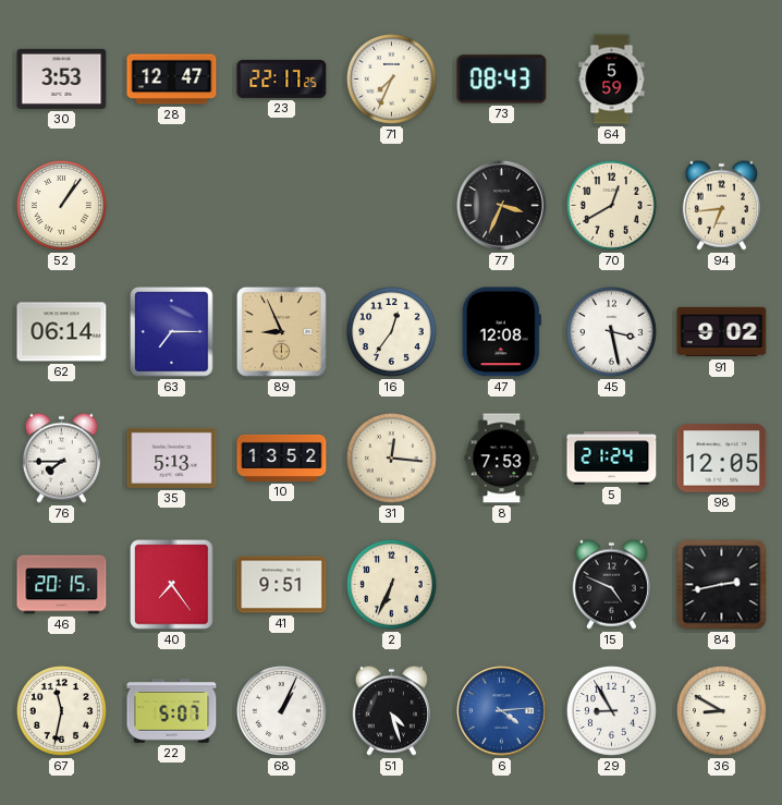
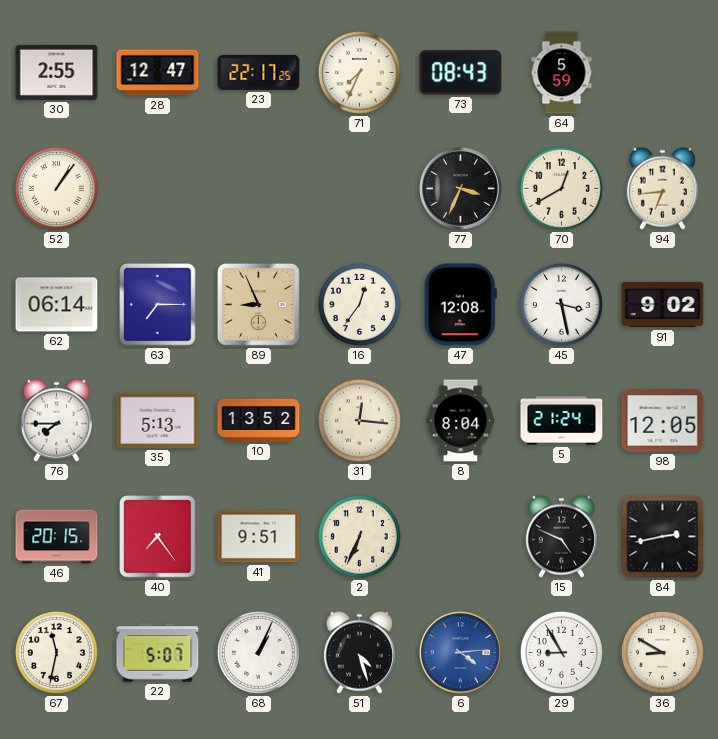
30: 3:53 -> 2:55
8: 7:53 -> 8:04
